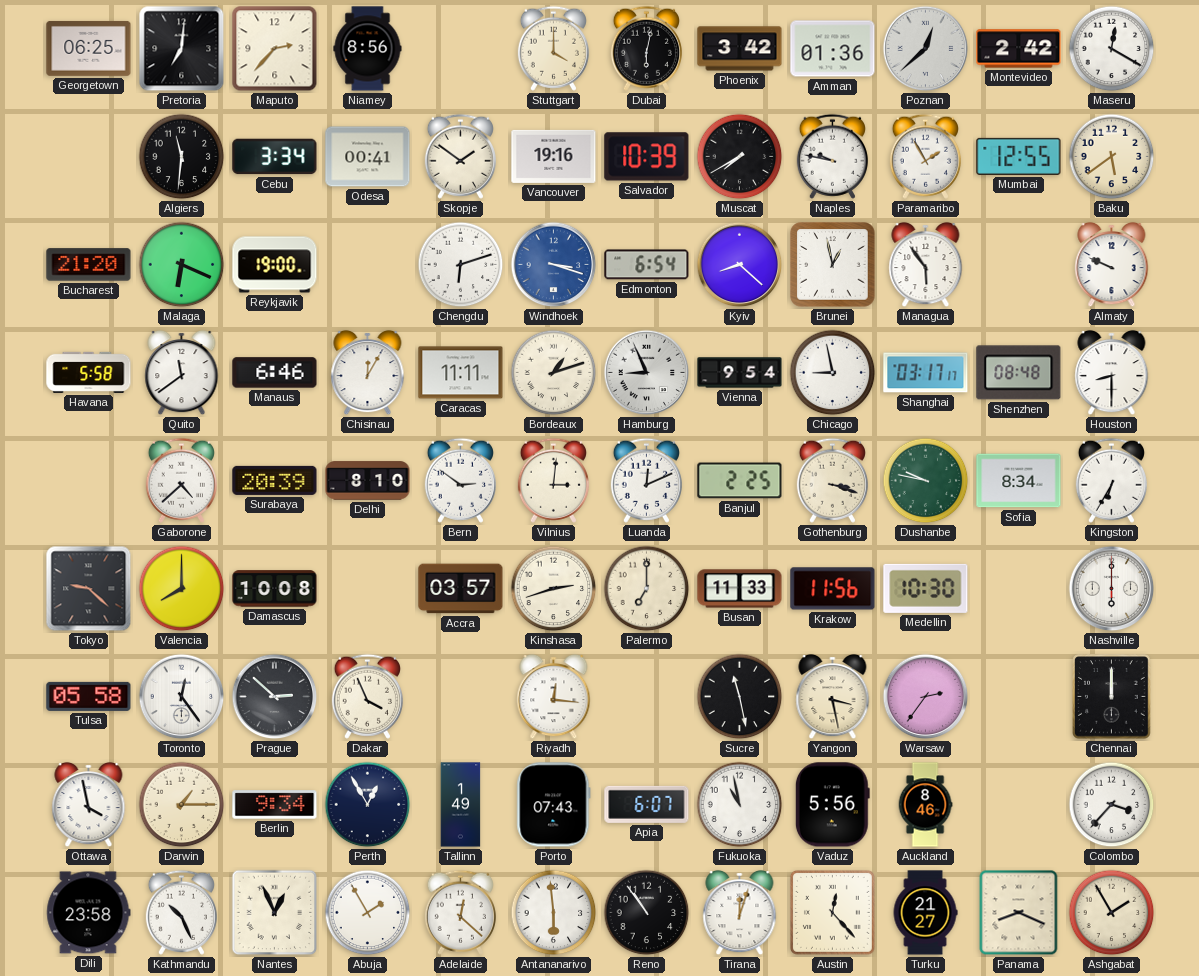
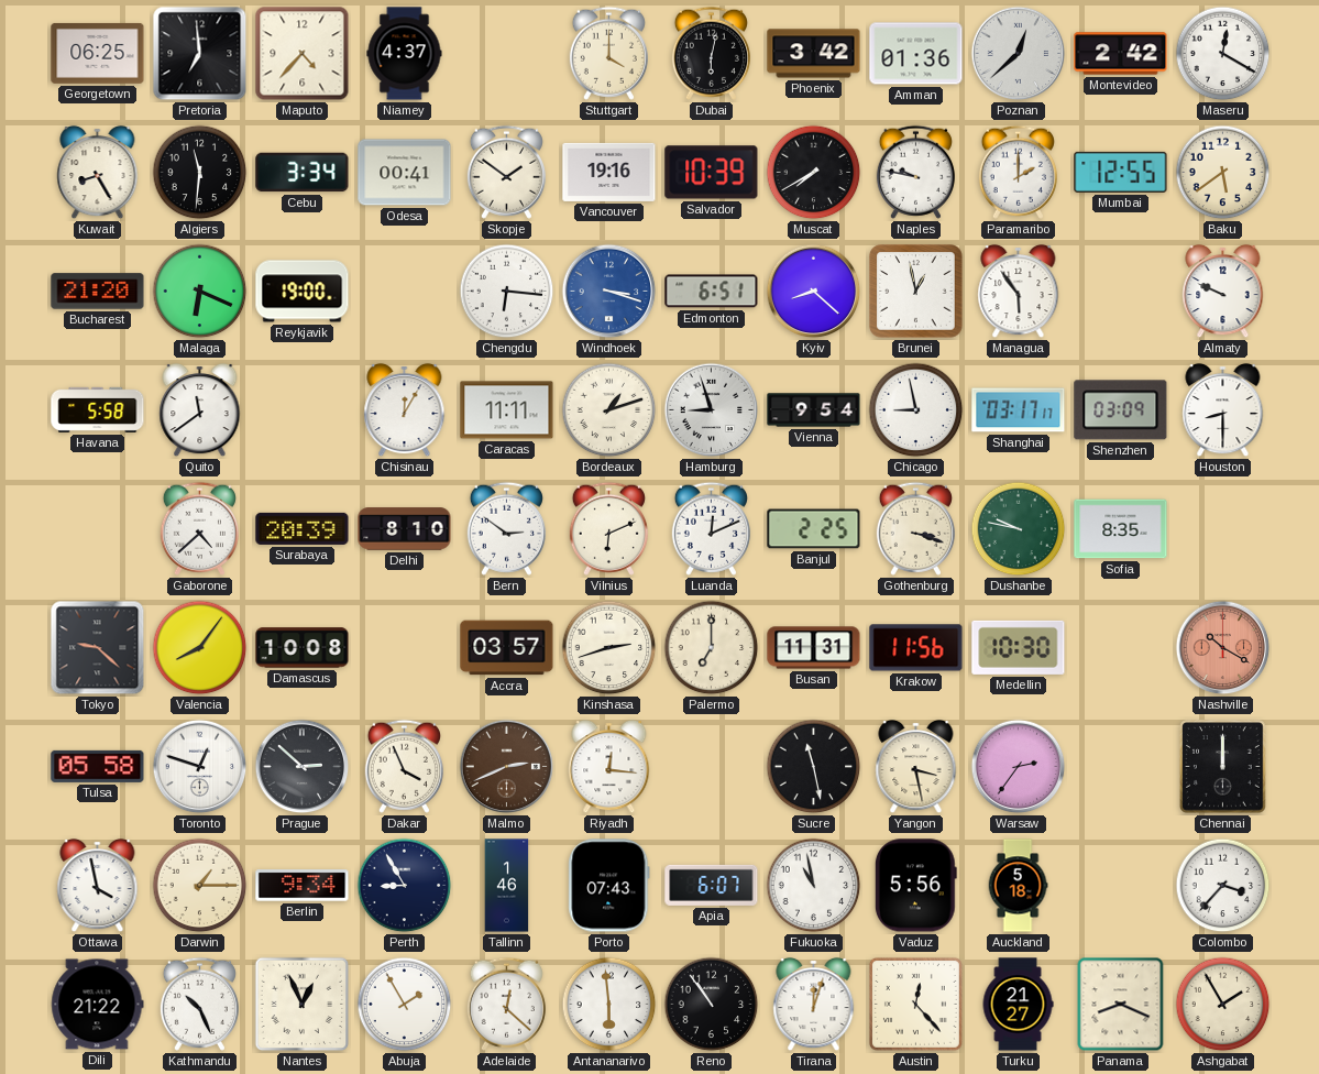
Pretoria: 7:01 -> 6:59
Maputo: 2:37 -> 4:37
Niamey: 8:56 -> 4:37
Kuwait: none -> 8:25
Paramaribo: 1:55 -> 2:00
Chengdu: 6:12 -> 6:16
Edmonton: 6:54 -> 6:51
Manaus: 6:46 -> none
Hamburg: 8:56 -> 8:57
Shenzhen: 08:48 -> 03:09
Vilnius: 3:01 -> 6:11
Sofia: 8:34 -> 8:35
Kingston: 6:35 -> none
Valencia: 8:00 -> 8:06
Busan: 11:33 -> 11:31
Nashville: 6:00 -> 10:20
Nashville dial: white -> salmon
Toronto: 12:24 -> 12:48
Malmo: none -> 2:41
Perth: 12:55 -> 8:55
Tallinn: 1:49 -> 1:46
Auckland: 8:46 -> 5:18
Dili: 23:58 -> 21:22
